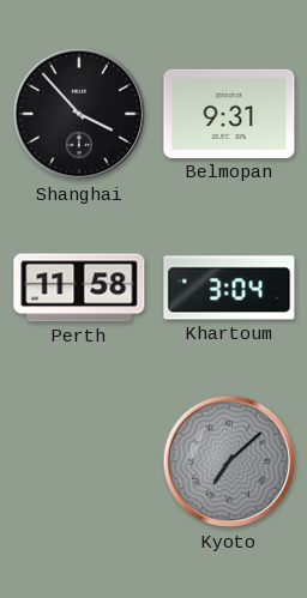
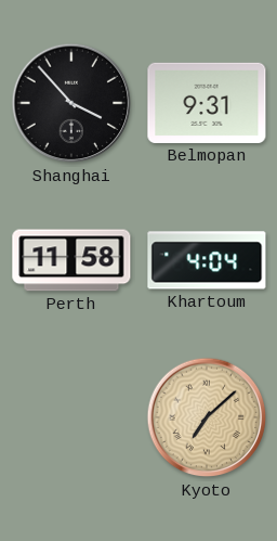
Khartoum: 3:04 -> 4:04
Kyoto dial: grey -> champagne
